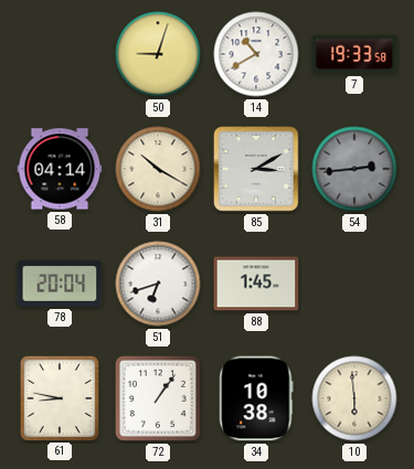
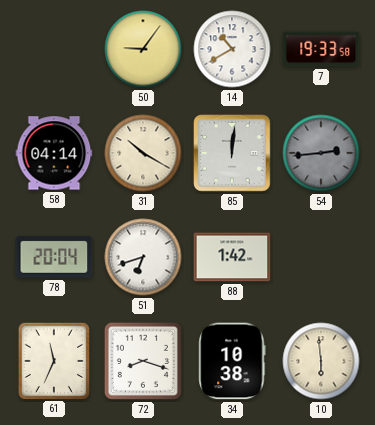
50: 9:03 -> 9:06
85: 3:10 -> 12:01
88: 1:45 -> 1:42
61: 8:47 -> 11:34
72: 1:06 -> 8:18
